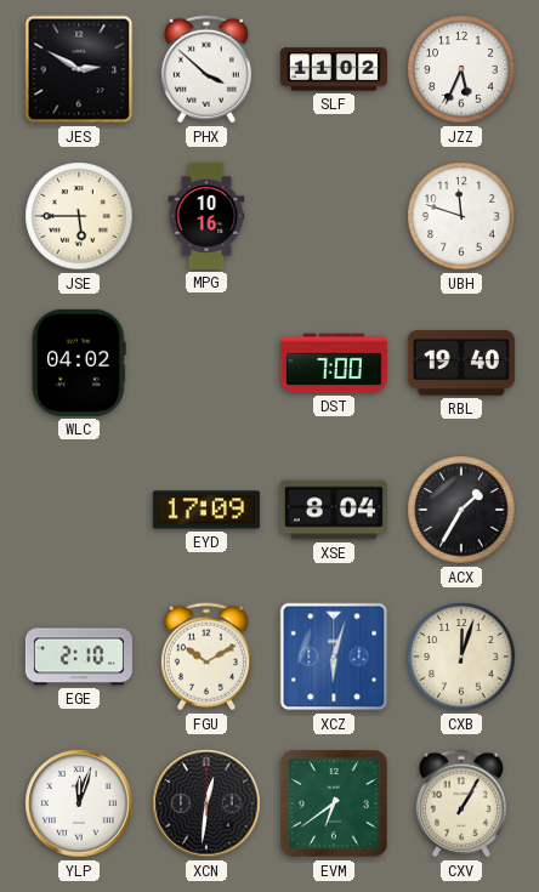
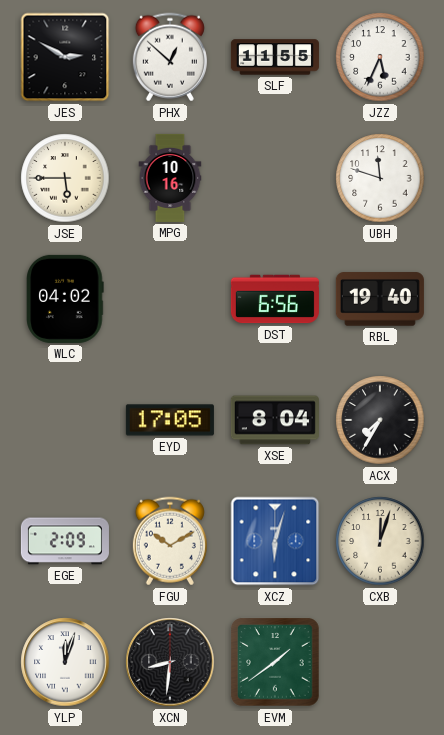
PHX: 3:52 -> 12:52
SLF: 11:02 -> 11:55
DST: 7:00 -> 6:56
EYD: 17:09 -> 17:05
ACX: 1:35 -> 7:35
EGE: 2:10 -> 2:09
XCN: 12:31 -> 8:31
EVM: 6:39 -> 1:39
CXV: 1:05 -> none
